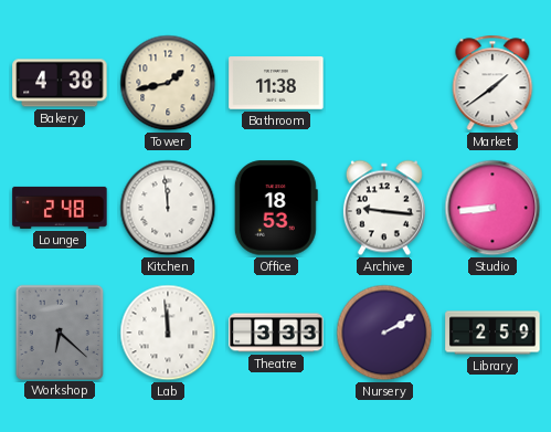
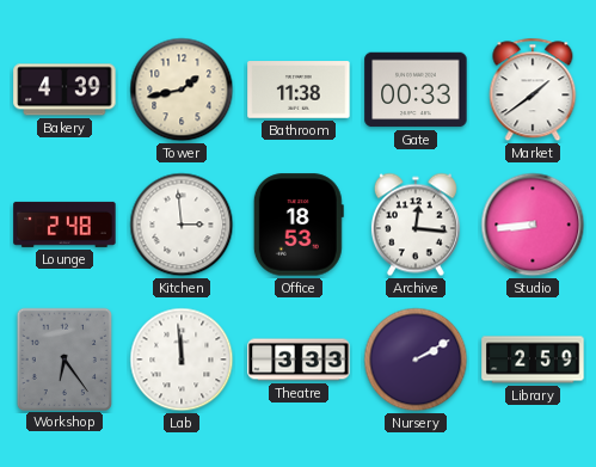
Bakery: 4:38 -> 4:39
Gate: none -> 00:33
Kitchen: 11:59 -> 2:59
Archive: 9:16 -> 12:16
Workshop: 6:22 -> 6:24
